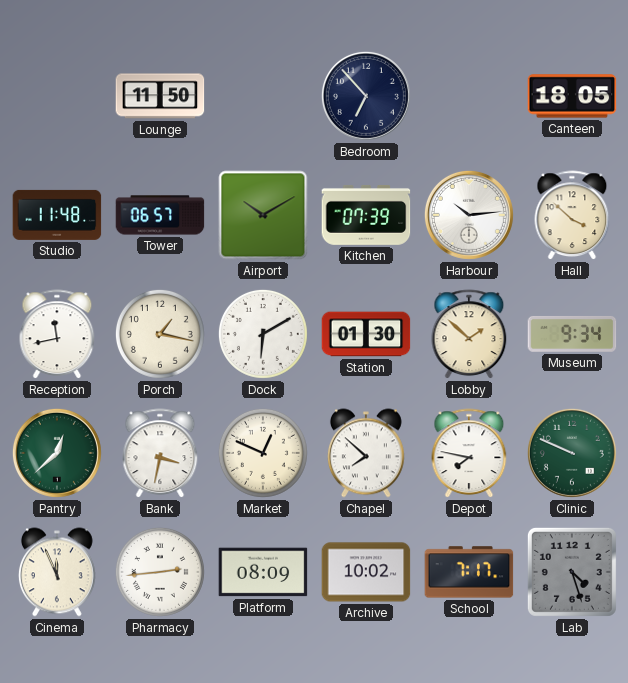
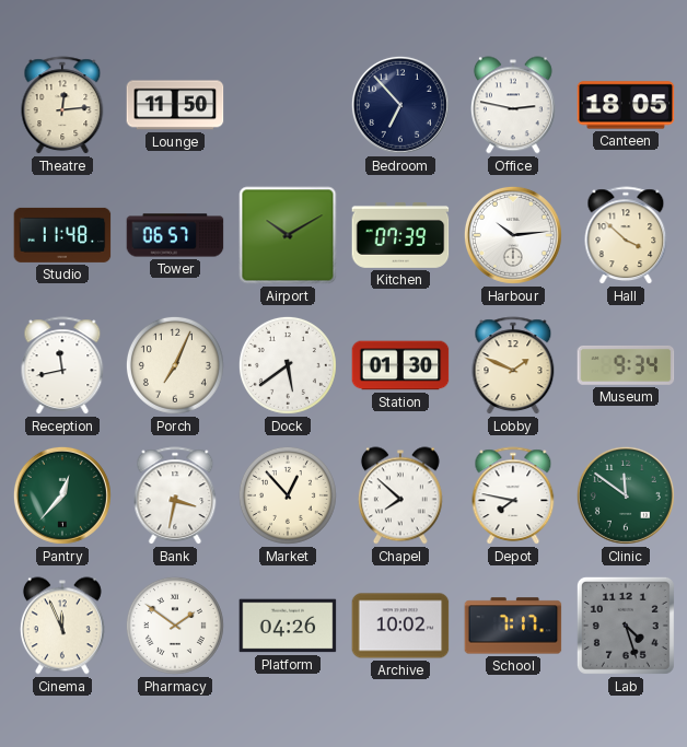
Theatre: none -> 12:14
Office: none -> 2:47
Porch: 1:17 -> 7:04
Dock: 6:10 -> 5:39
Lobby: 1:52 -> 1:49
Pantry: 12:38 -> 12:37
Market: 12:49 -> 12:53
Clinic: 9:49 -> 11:51
Pharmacy: 2:44 -> 1:51
Platform: 08:09 -> 04:26
